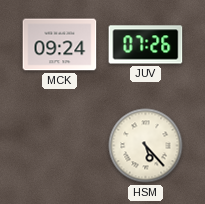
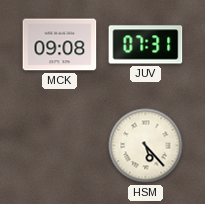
MCK: 09:24 -> 09:08
JUV: 07:26 -> 07:31
